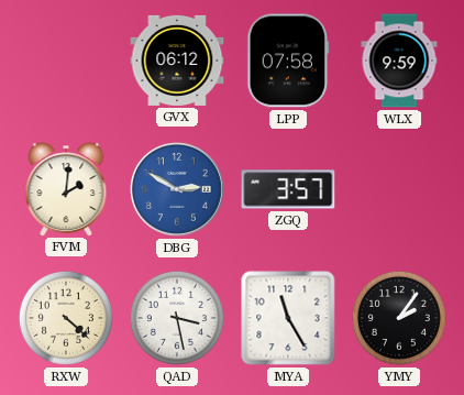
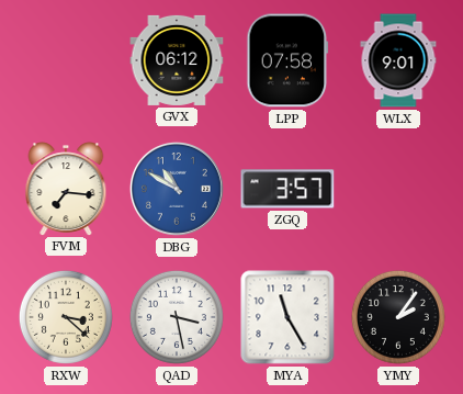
WLX: 9:59 -> 9:01
FVM: 2:01 -> 7:16
DBG: 2:50 -> 10:50
RXW: 4:22 -> 3:22
